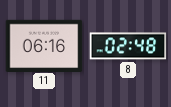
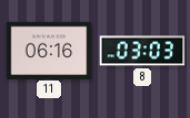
8: 02:48 -> 03:03
